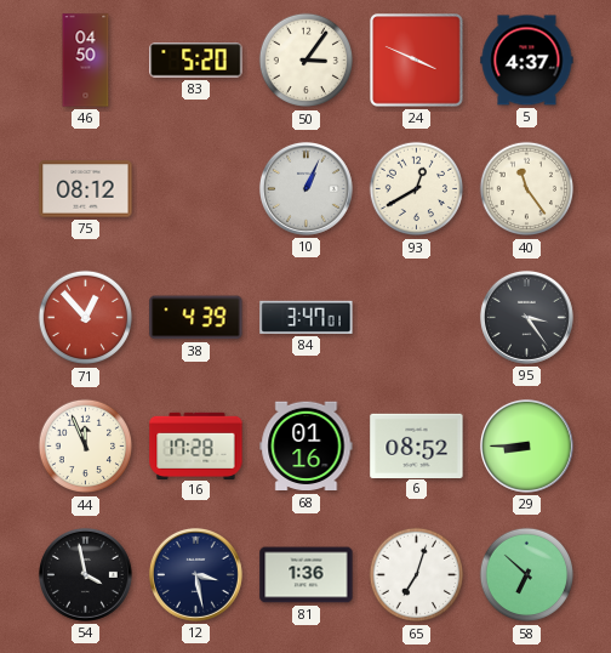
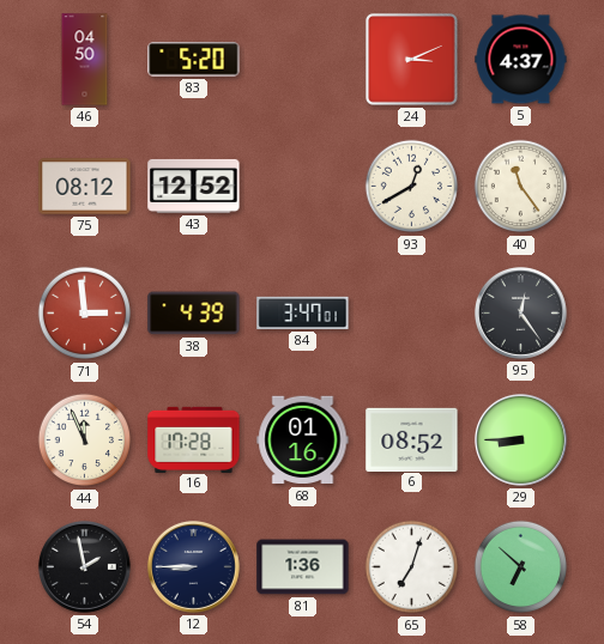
50: 3:06 -> none
24: 3:49 -> 3:11
43: none -> 12:52
10: 1:04 -> none
71: 12:53 -> 2:59
95: 3:24 -> 12:24
54: 3:58 -> 1:58
12: 3:28 -> 8:45
